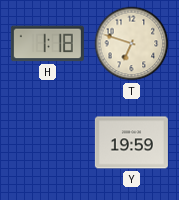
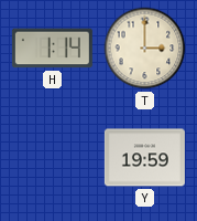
H: 1:18 -> 1:14
T: 6:48 -> 3:00
